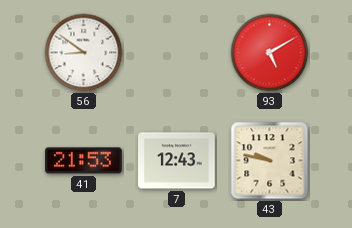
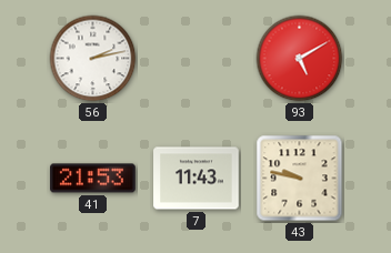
56: 8:51 -> 2:13
7: 12:43 -> 11:43
